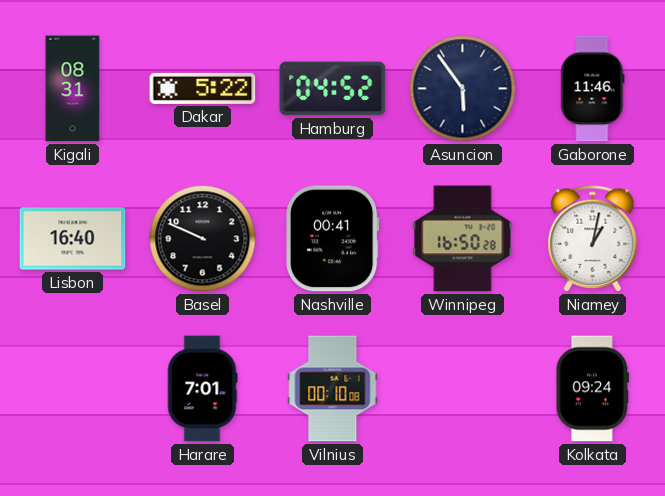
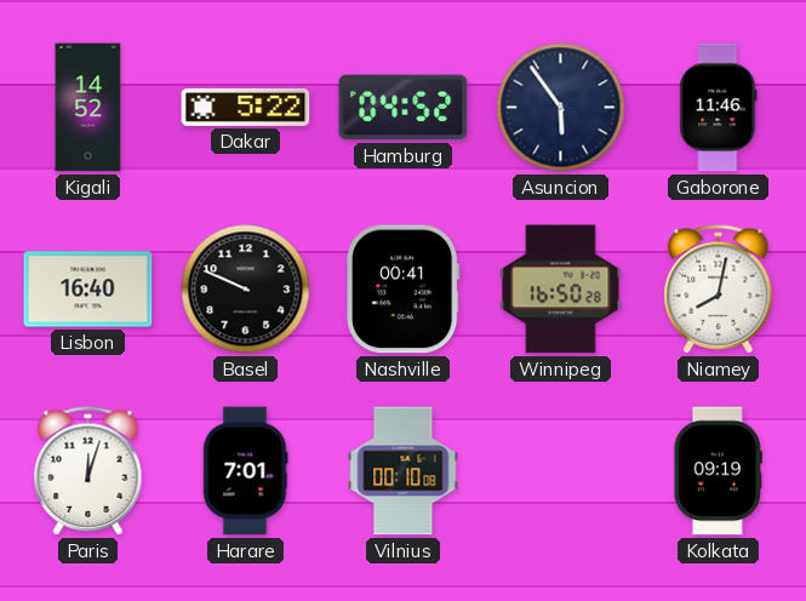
Kigali: 08:31 -> 14:52
Niamey: 1:02 -> 8:02
Paris: none -> 12:03
Kolkata: 09:24 -> 09:19
